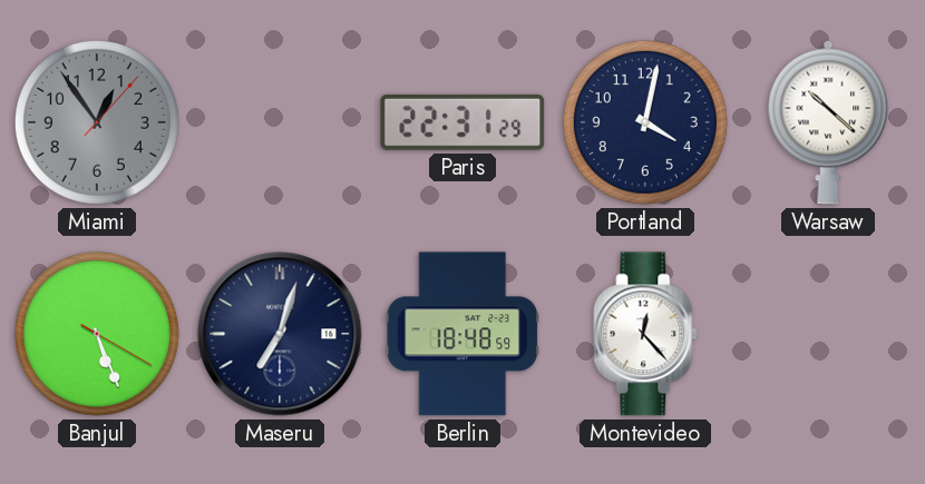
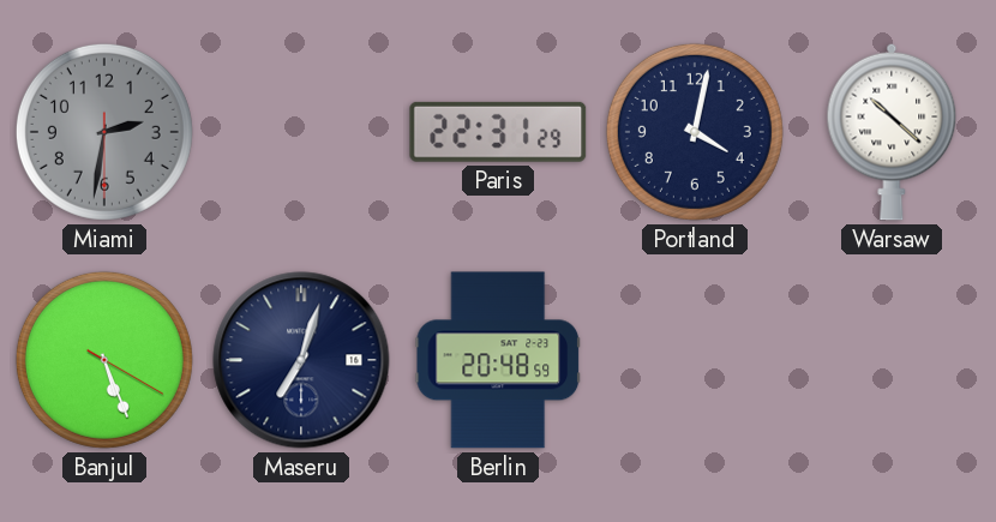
Miami: 12:54 -> 2:31
Berlin: 18:48 -> 20:48
Montevideo: 12:23 -> none
